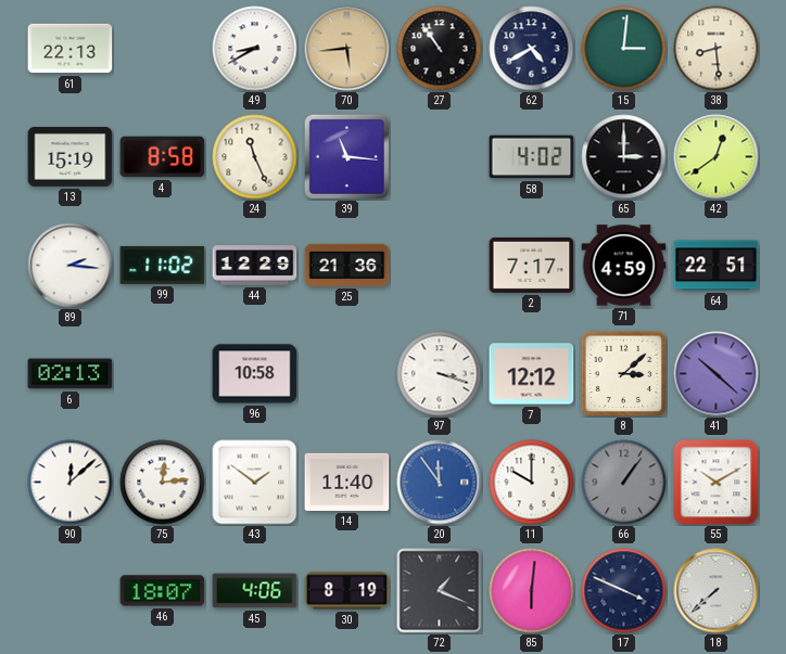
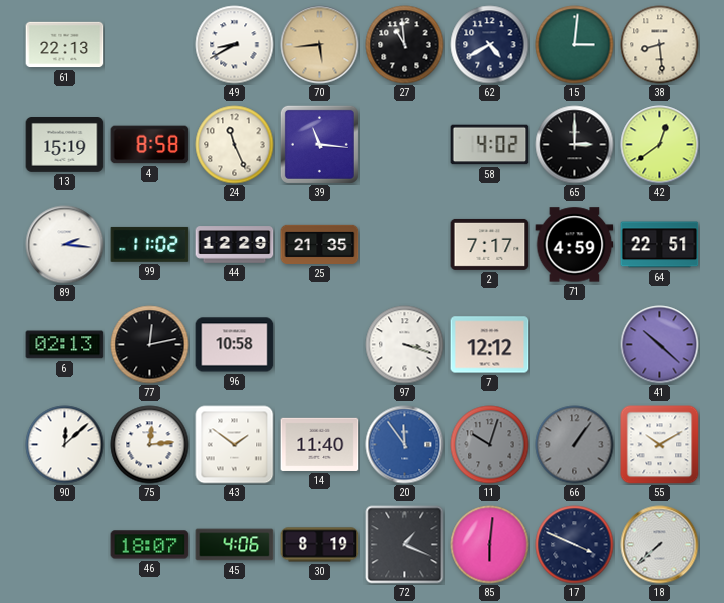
27: 10:54 -> 10:59
25: 21:36 -> 21:35
77: none -> 12:13
8: 3:08 -> none
11: 10:00 -> 10:03
11 dial: white -> grey
